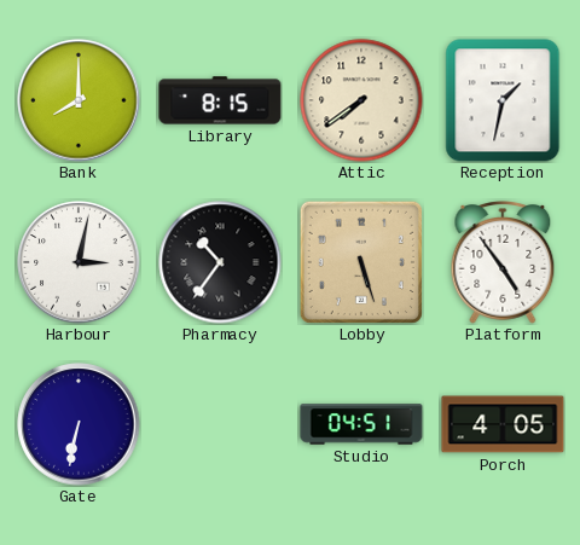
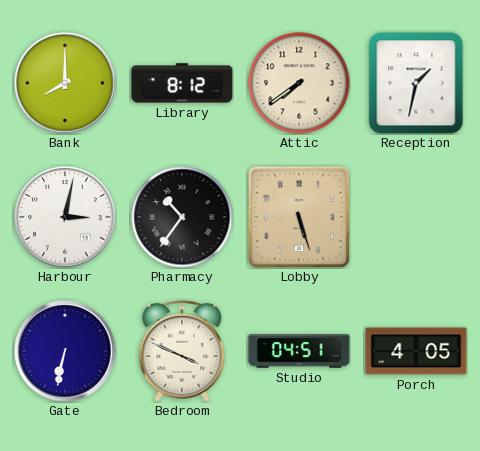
Library: 8:15 -> 8:12
Platform: 4:54 -> none
Bedroom: none -> 3:49
